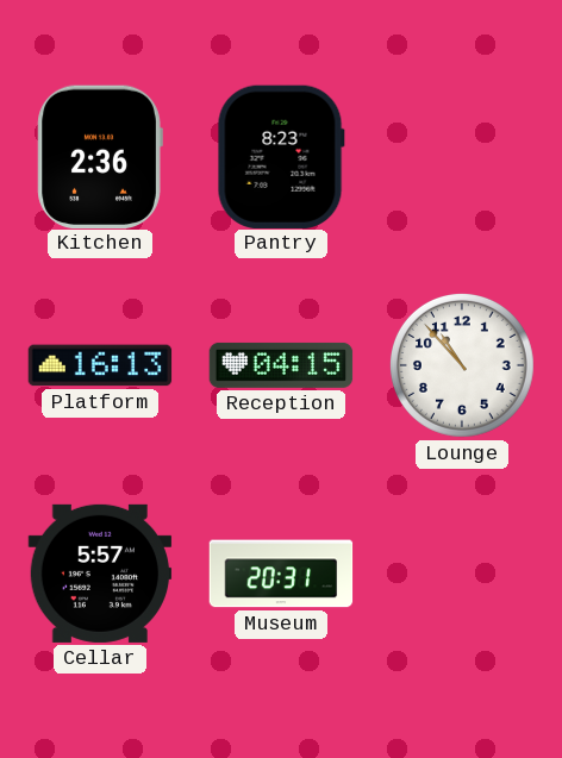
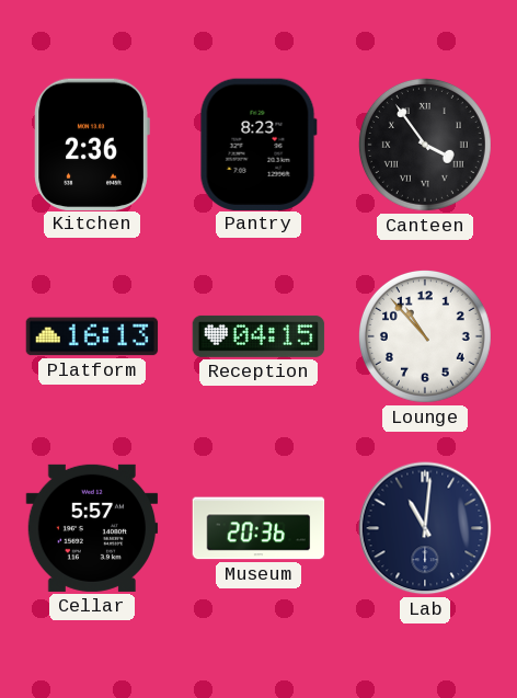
Canteen: none -> 3:54
Museum: 20:31 -> 20:36
Lab: none -> 11:01
